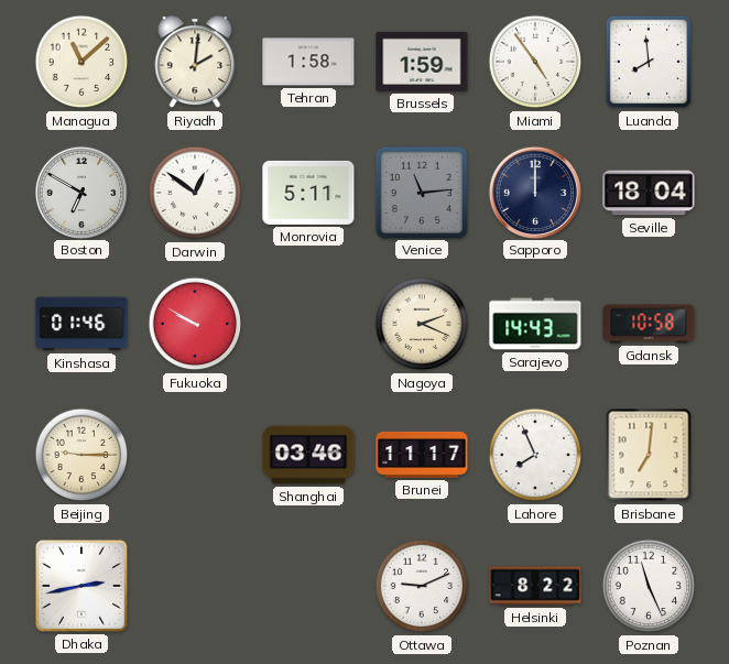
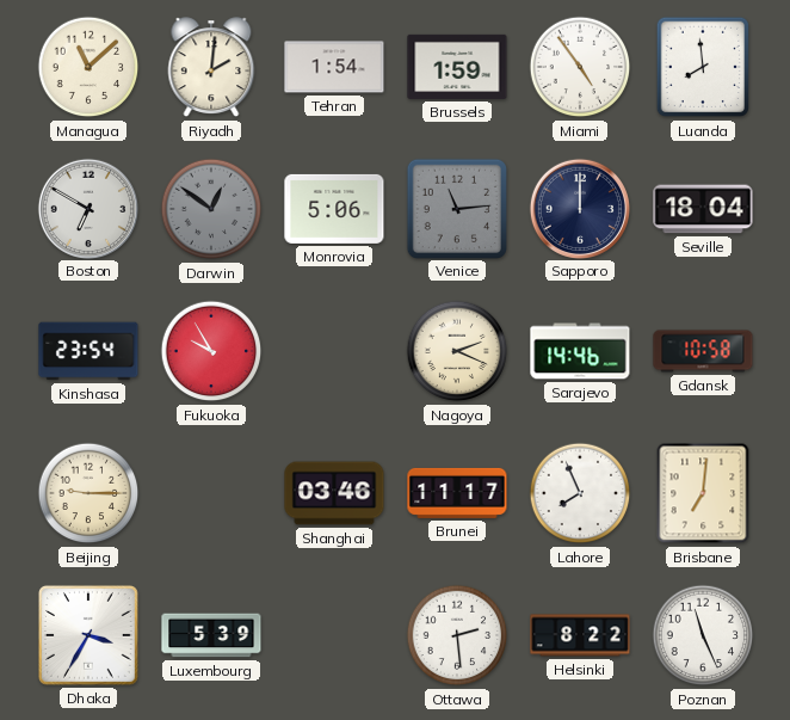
Tehran: 1:58 -> 1:54
Darwin dial: white -> grey
Monrovia: 5:11 -> 5:06
Kinshasa: 01:46 -> 23:54
Fukuoka: 9:50 -> 9:55
Sarajevo: 14:43 -> 14:46
Dhaka: 2:43 -> 3:35
Luxembourg: none -> 5:39
Ottawa: 9:11 -> 2:29
